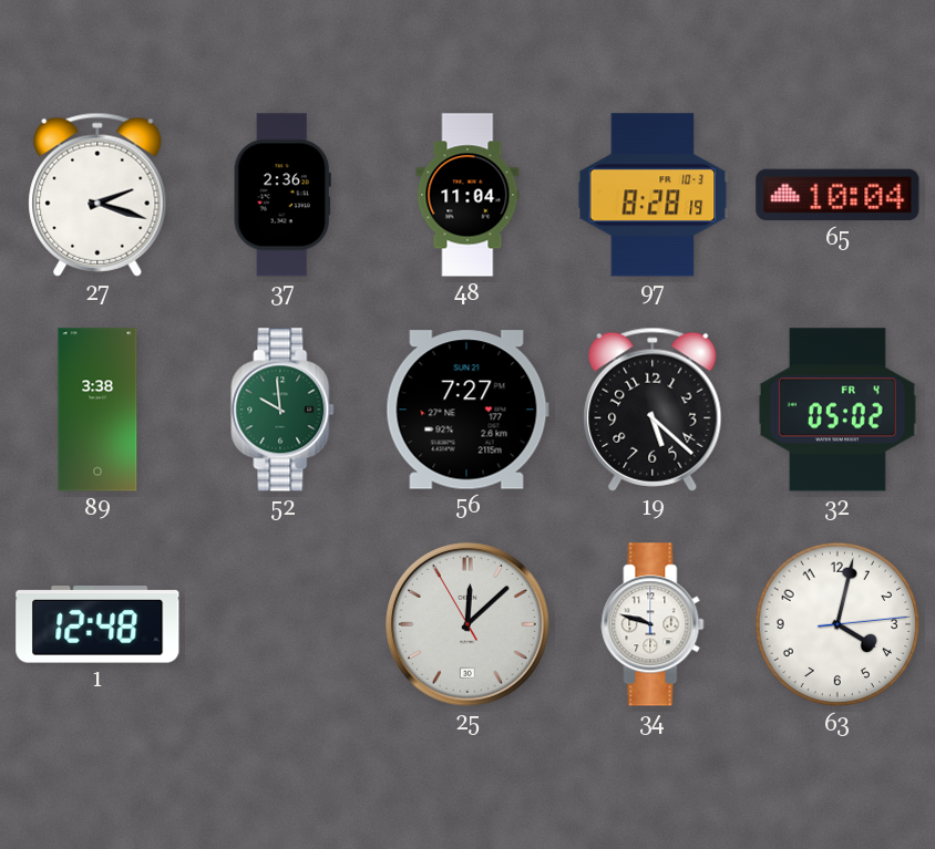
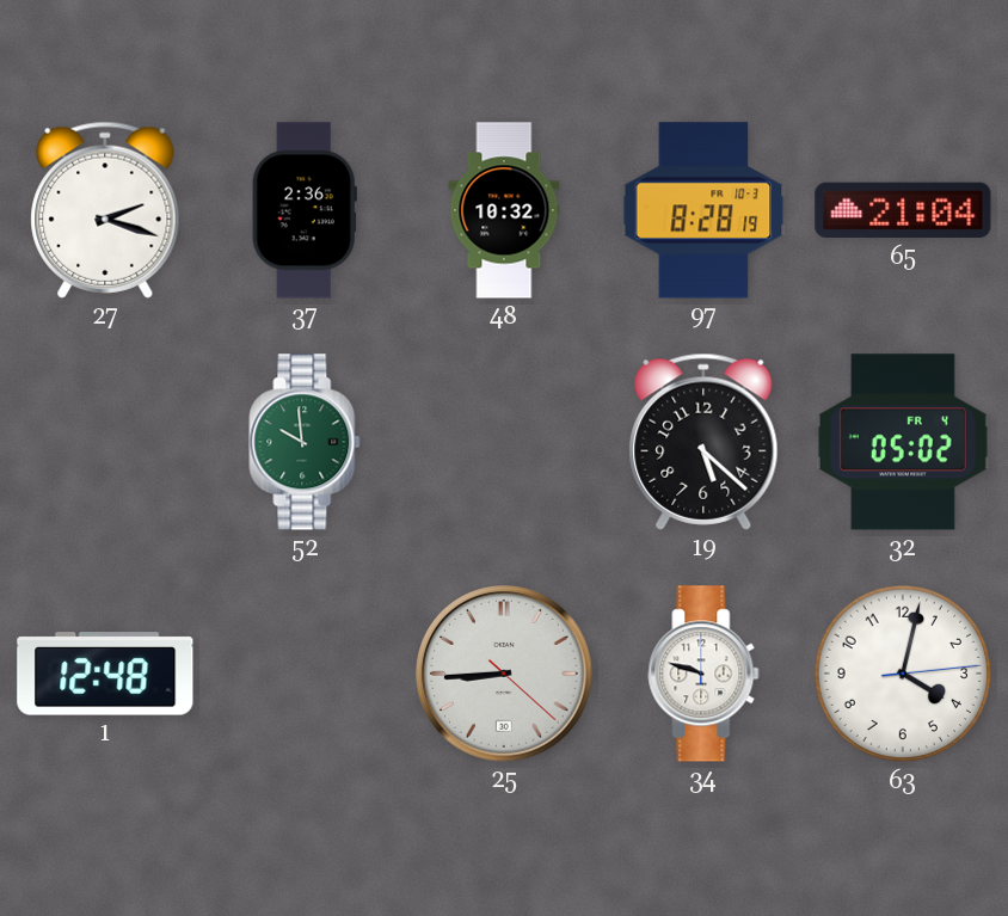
48: 11:04 -> 10:32
65: 10:04 -> 21:04
89: 3:38 -> none
56: 7:27 -> none
25: 12:07 -> 8:44
